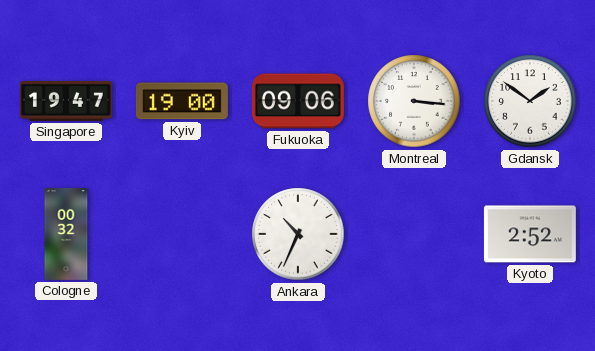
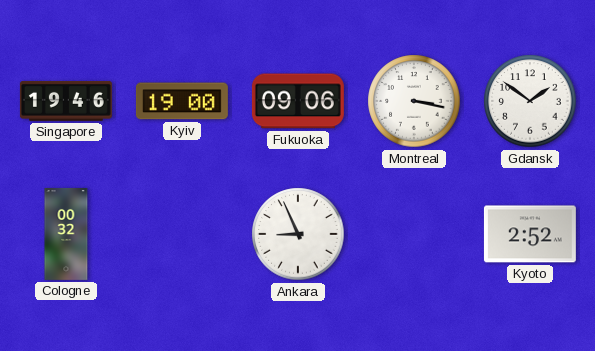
Singapore: 19:47 -> 19:46
Montreal: 3:16 -> 3:17
Ankara: 10:34 -> 8:56
